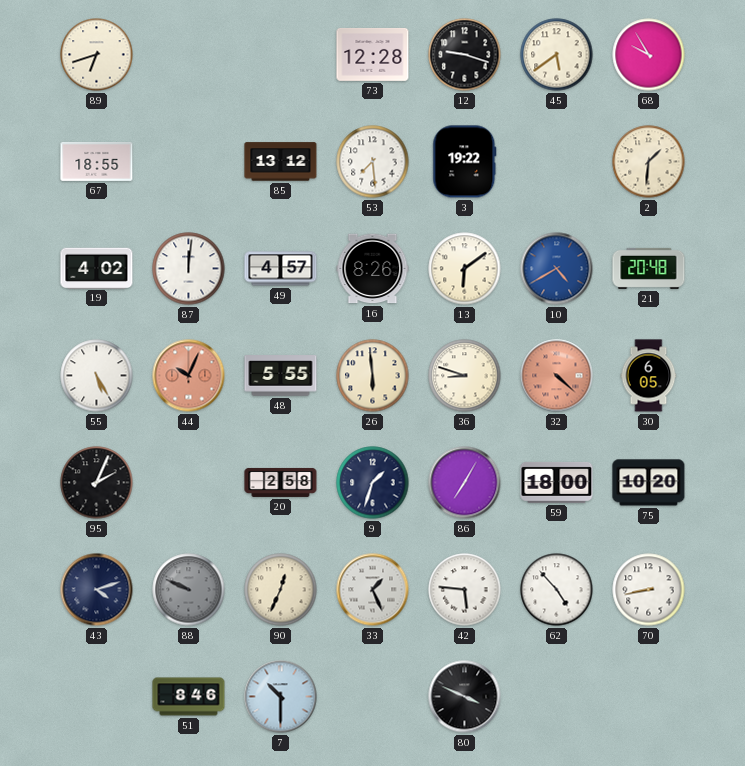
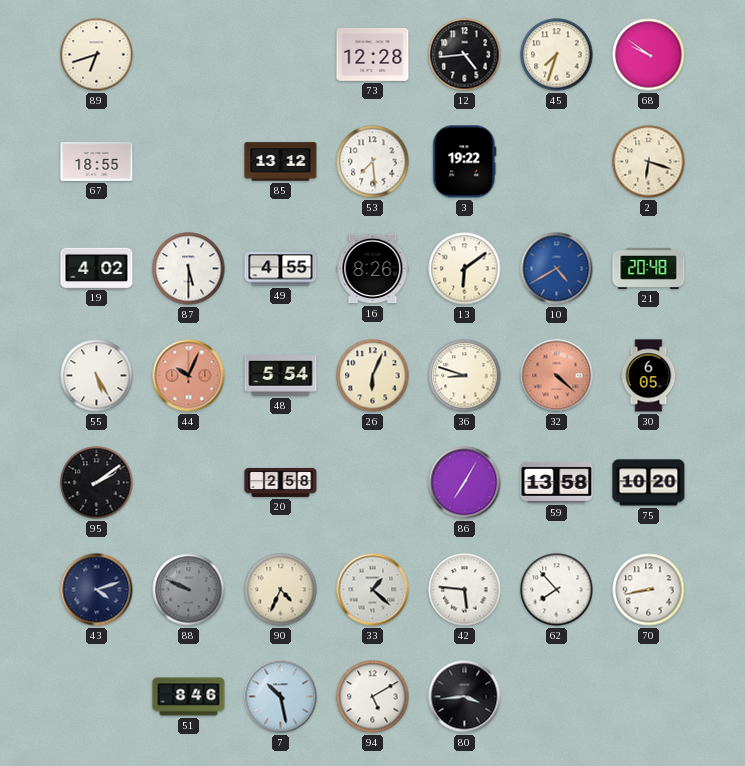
12: 9:18 -> 4:44
45: 5:39 -> 7:33
68: 9:55 -> 9:51
2: 1:31 -> 6:18
87: 12:01 -> 5:30
49: 4:57 -> 4:55
48: 5:55 -> 5:54
26: 5:59 -> 6:04
95: 2:04 -> 2:09
9: 1:33 -> none
59: 18:00 -> 13:58
90: 12:34 -> 4:34
33: 1:26 -> 1:22
62: 4:53 -> 7:53
7: 10:30 -> 10:28
94: none -> 5:10
80: 3:49 -> 3:44
